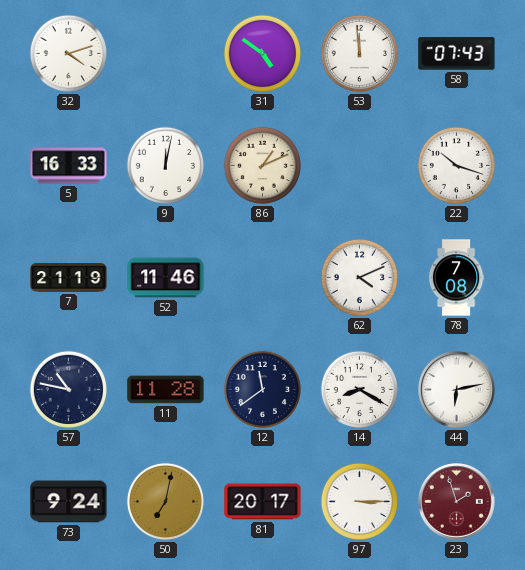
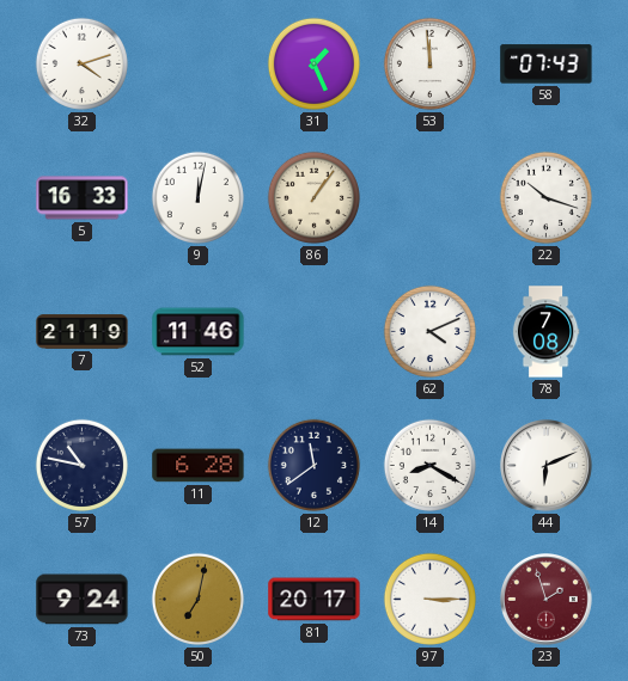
31: 4:51 -> 1:26
86: 1:11 -> 1:06
11: 11:28 -> 6:28
44: 6:13 -> 6:11
